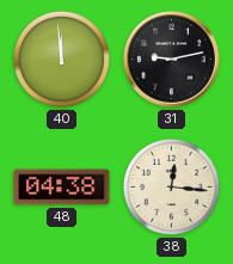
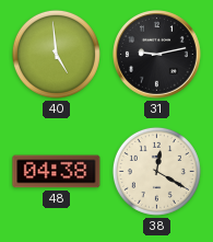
40: 11:59 -> 4:59
38: 12:16 -> 12:20
